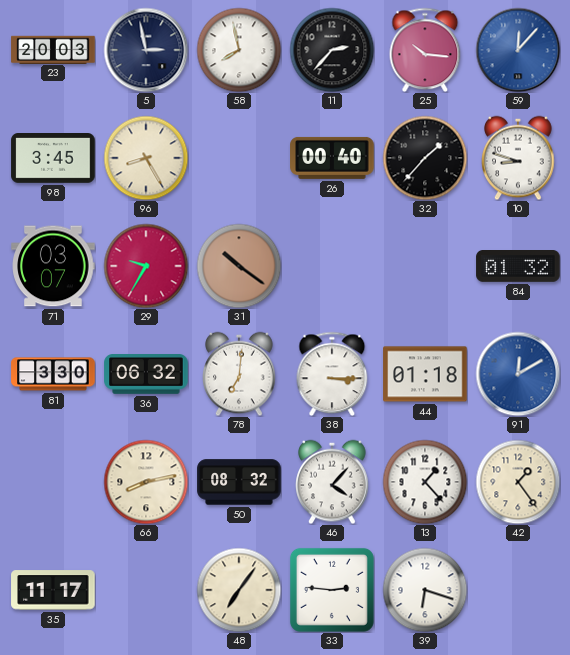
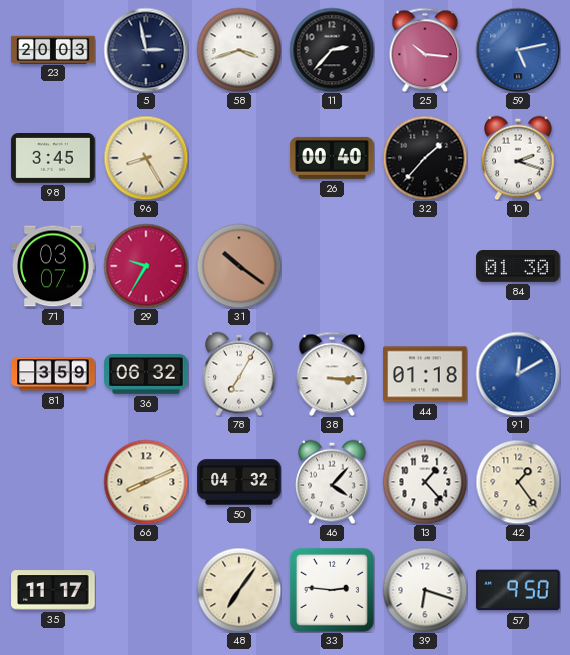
58: 7:58 -> 3:42
59: 12:07 -> 5:13
10: 8:48 -> 2:18
84: 01:32 -> 01:30
81: 3:30 -> 3:59
78: 7:01 -> 7:05
66: 8:13 -> 8:11
50: 08:32 -> 04:32
57: none -> 9:50
